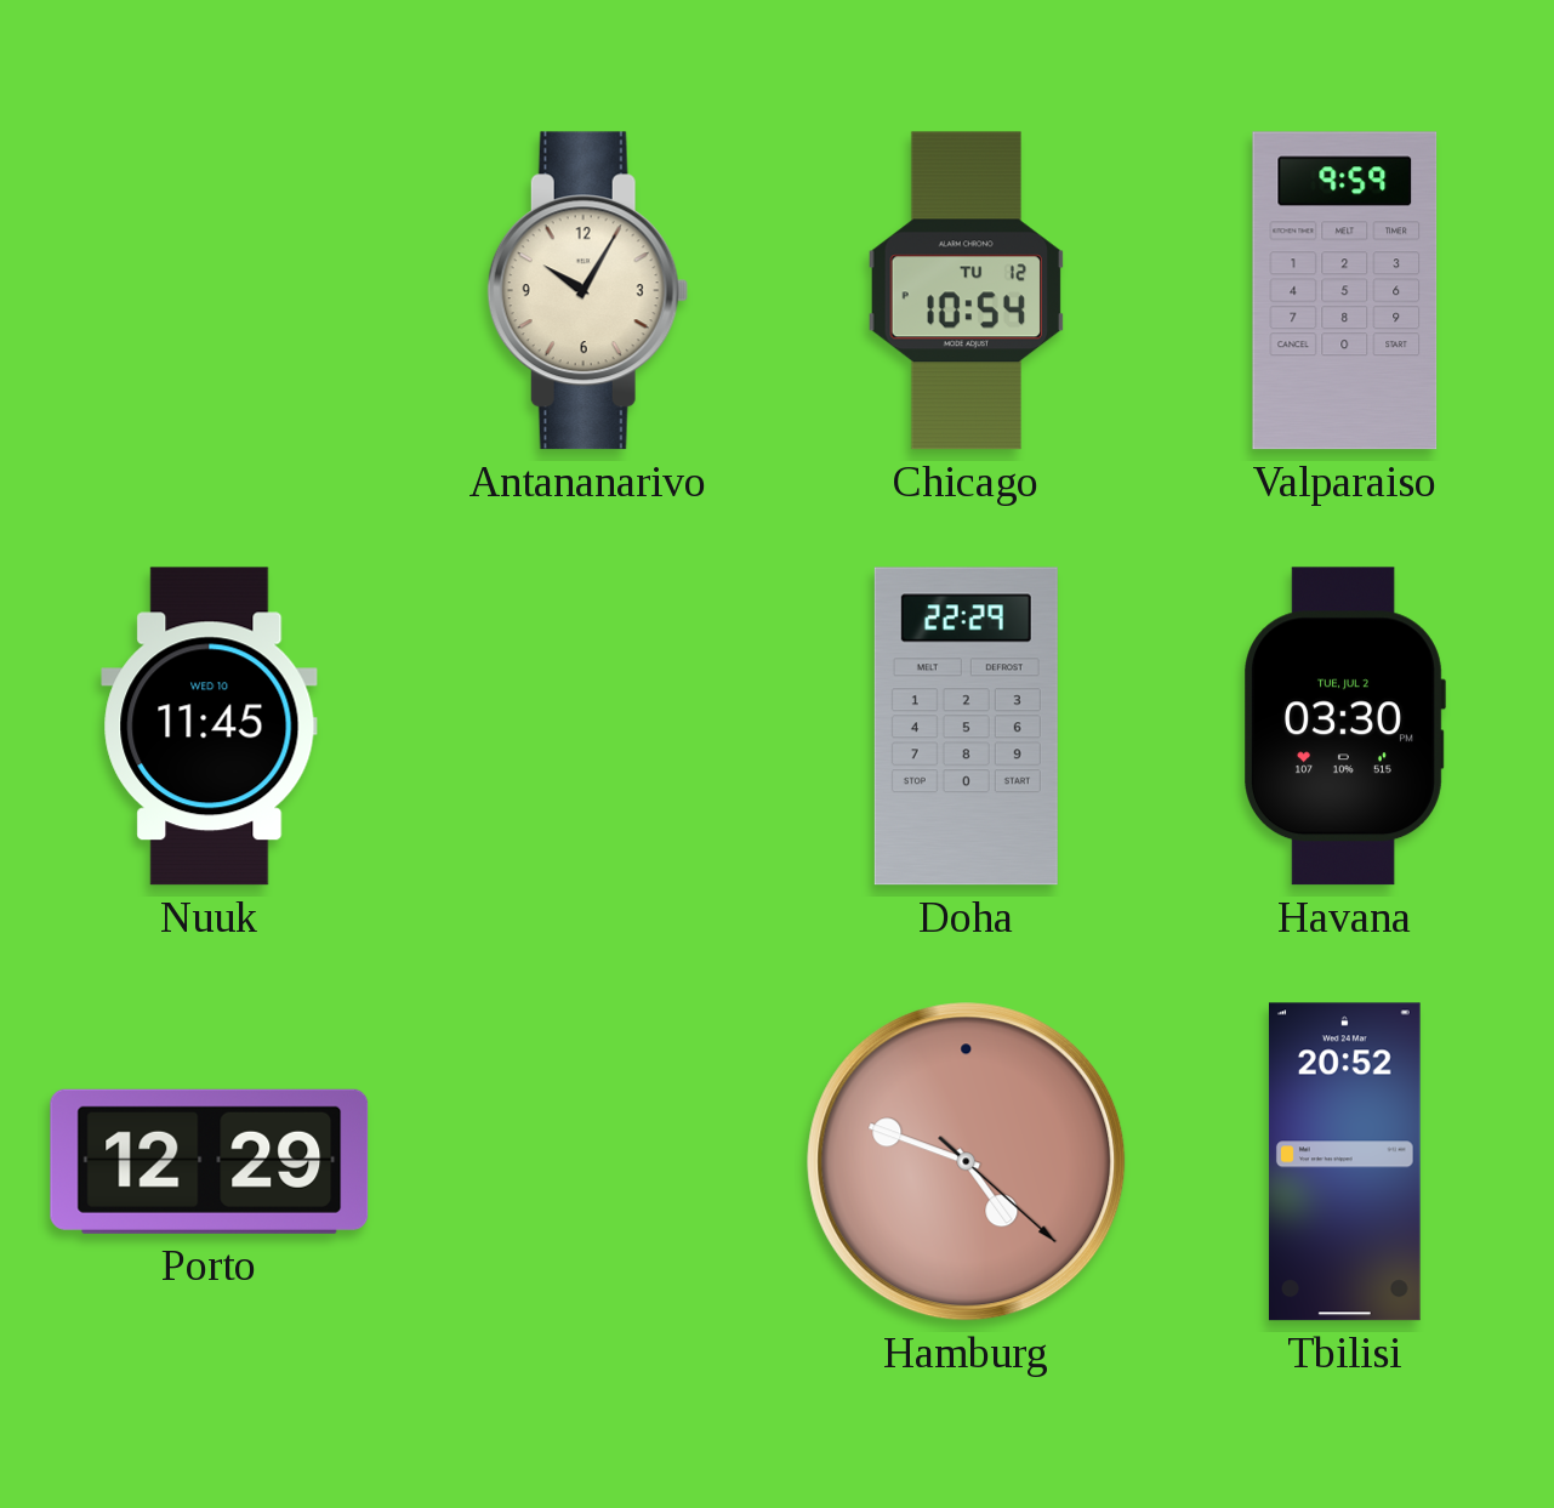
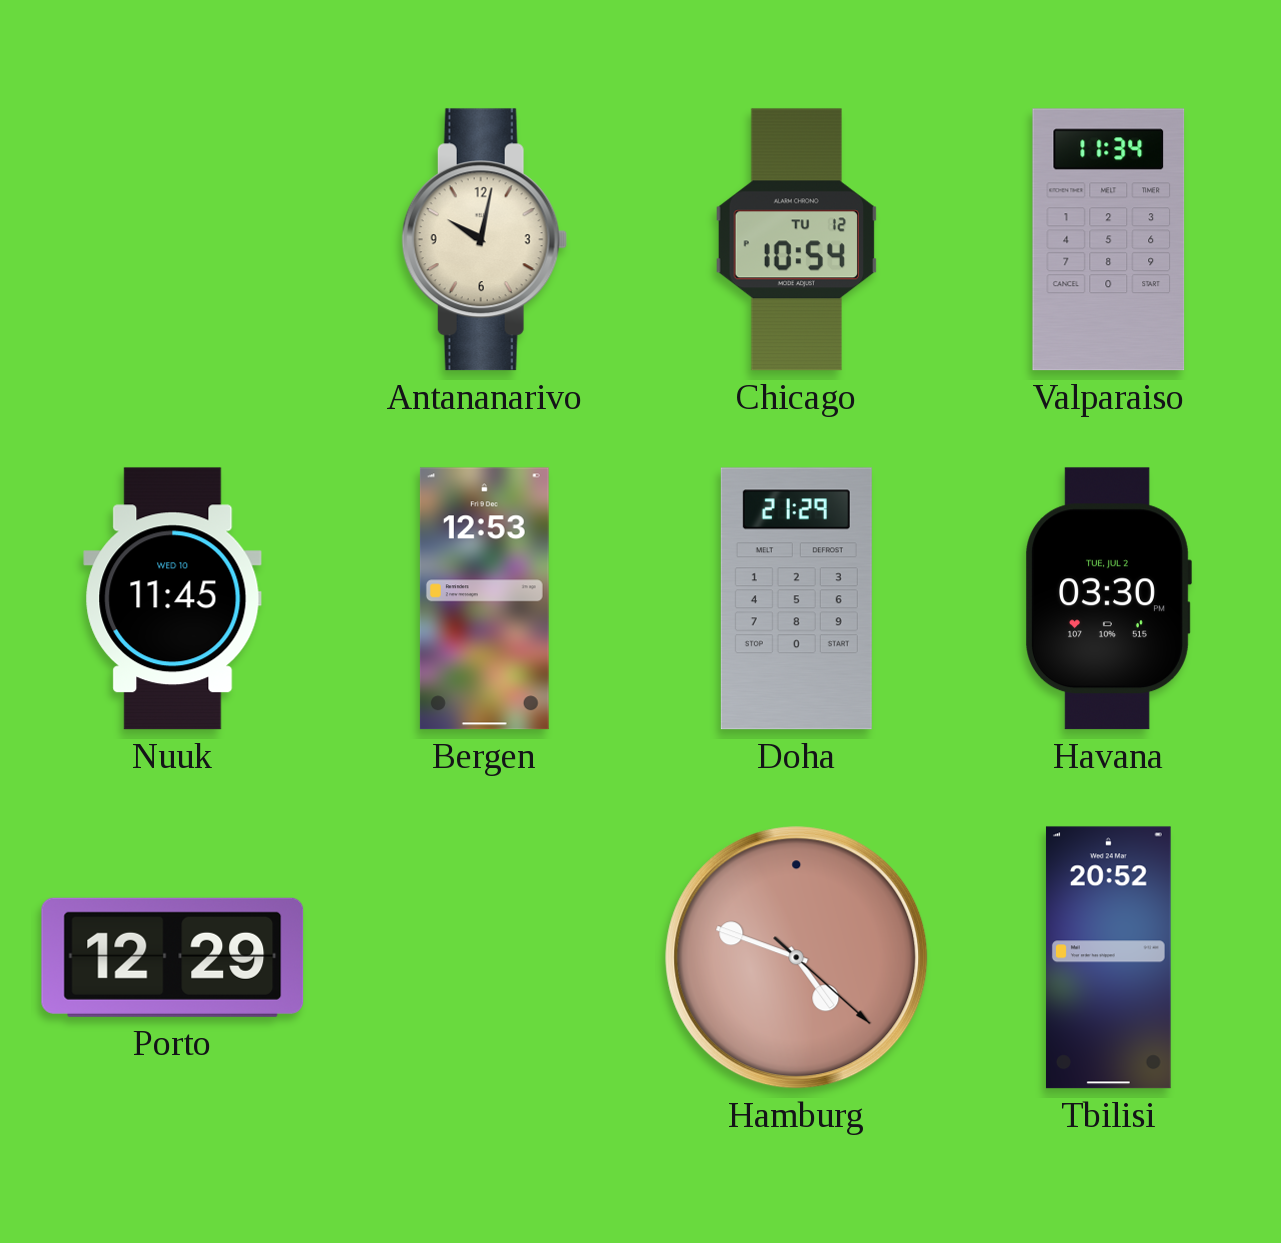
Antananarivo: 10:05 -> 10:02
Valparaiso: 9:59 -> 11:34
Bergen: none -> 12:53
Doha: 22:29 -> 21:29
